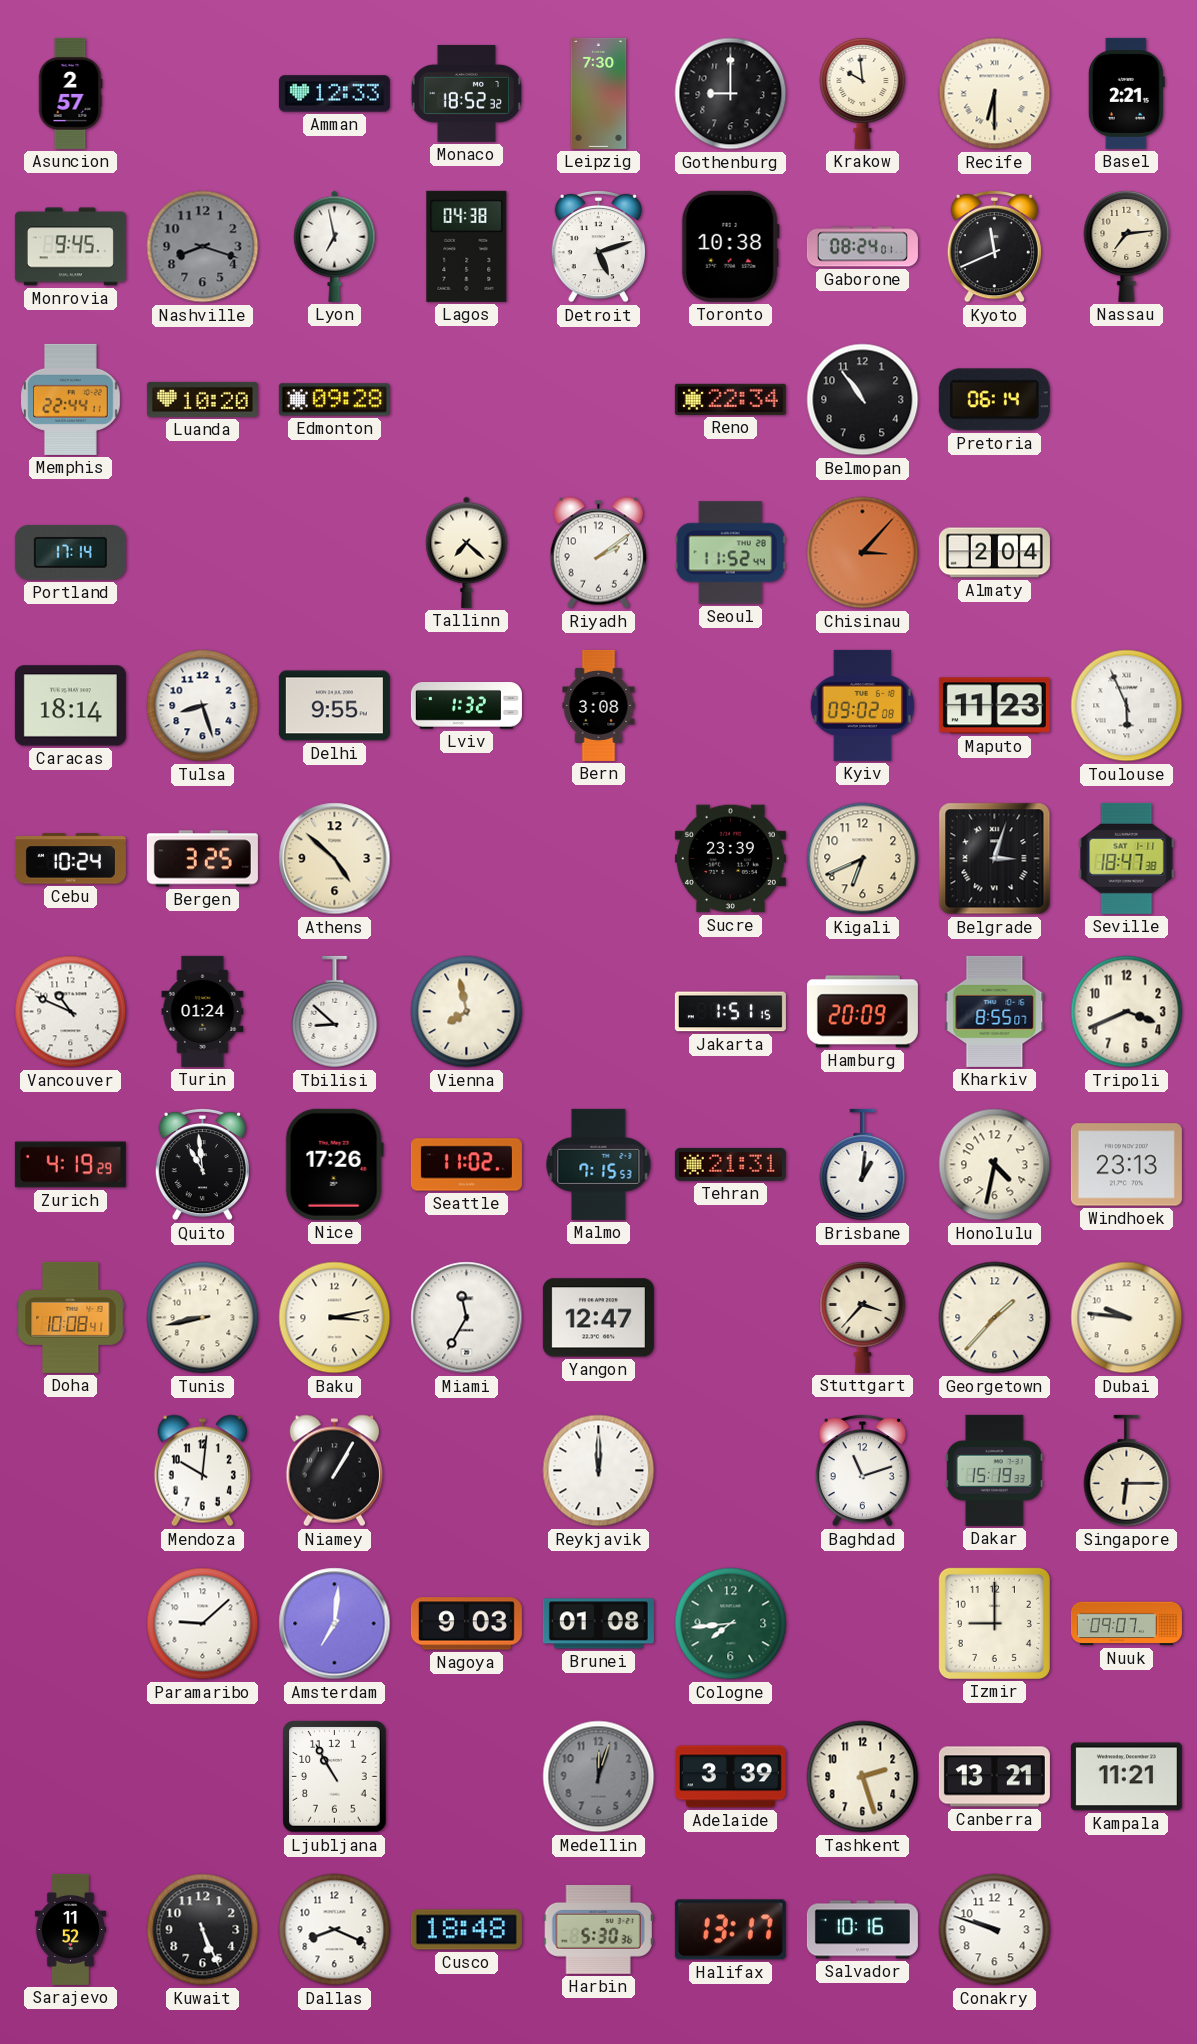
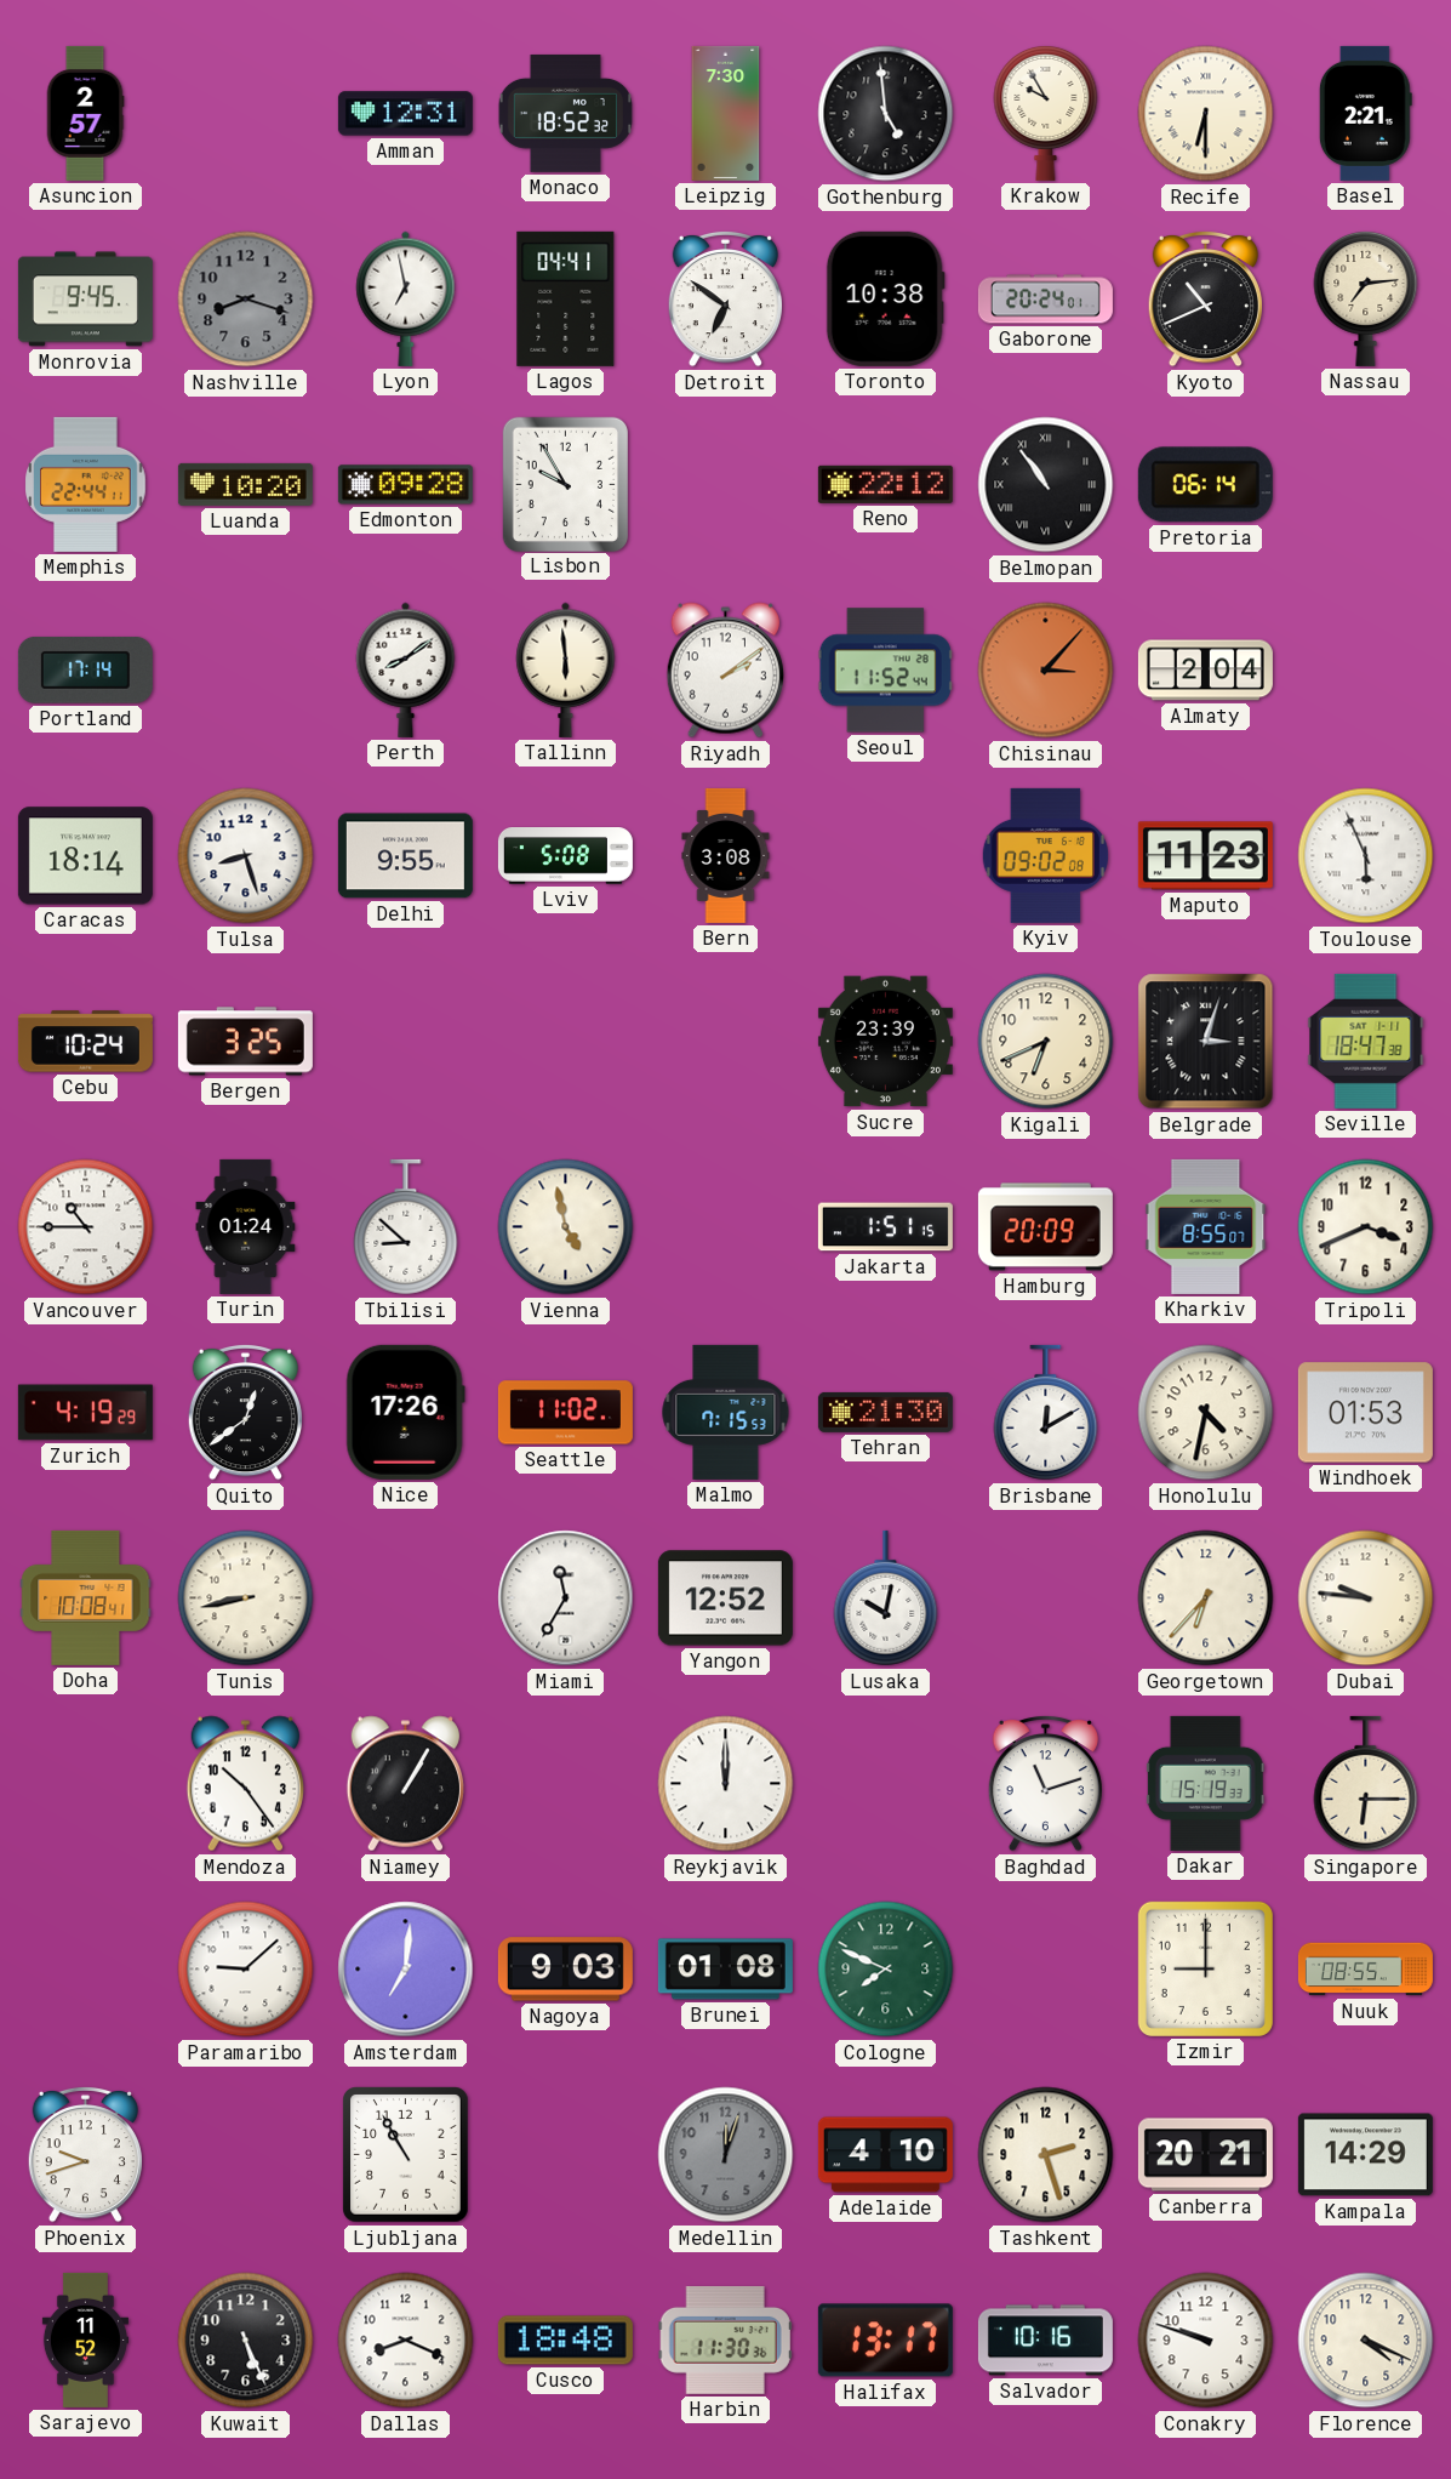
Amman: 12:33 -> 12:31
Gothenburg: 9:00 -> 4:59
Krakow: 9:59 -> 9:55
Lagos: 04:38 -> 04:41
Detroit: 5:12 -> 6:51
Gaborone: 08:24 -> 20:24
Kyoto: 11:41 -> 10:41
Lisbon: none -> 9:55
Reno: 22:34 -> 22:12
Belmopan numerals: Arabic -> Roman
Perth: none -> 8:09
Tallinn: 7:22 -> 5:59
Lviv: 1:32 -> 5:08
Athens: 4:52 -> none
Vancouver: 10:49 -> 10:45
Vienna: 7:58 -> 4:58
Quito: 10:59 -> 12:39
Tehran: 21:31 -> 21:30
Brisbane: 1:01 -> 12:10
Windhoek: 23:13 -> 01:53
Baku: 3:13 -> none
Yangon: 12:47 -> 12:52
Lusaka: none -> 10:02
Stuttgart: 3:37 -> none
Georgetown: 1:37 -> 6:37
Mendoza: 10:01 -> 10:24
Cologne: 7:44 -> 7:49
Nuuk: 09:07 -> 08:55
Phoenix: none -> 9:42
Adelaide: 3:39 -> 4:10
Canberra: 13:21 -> 20:21
Kampala: 11:21 -> 14:29
Harbin: 5:30 -> 11:30
Florence: none -> 4:19
